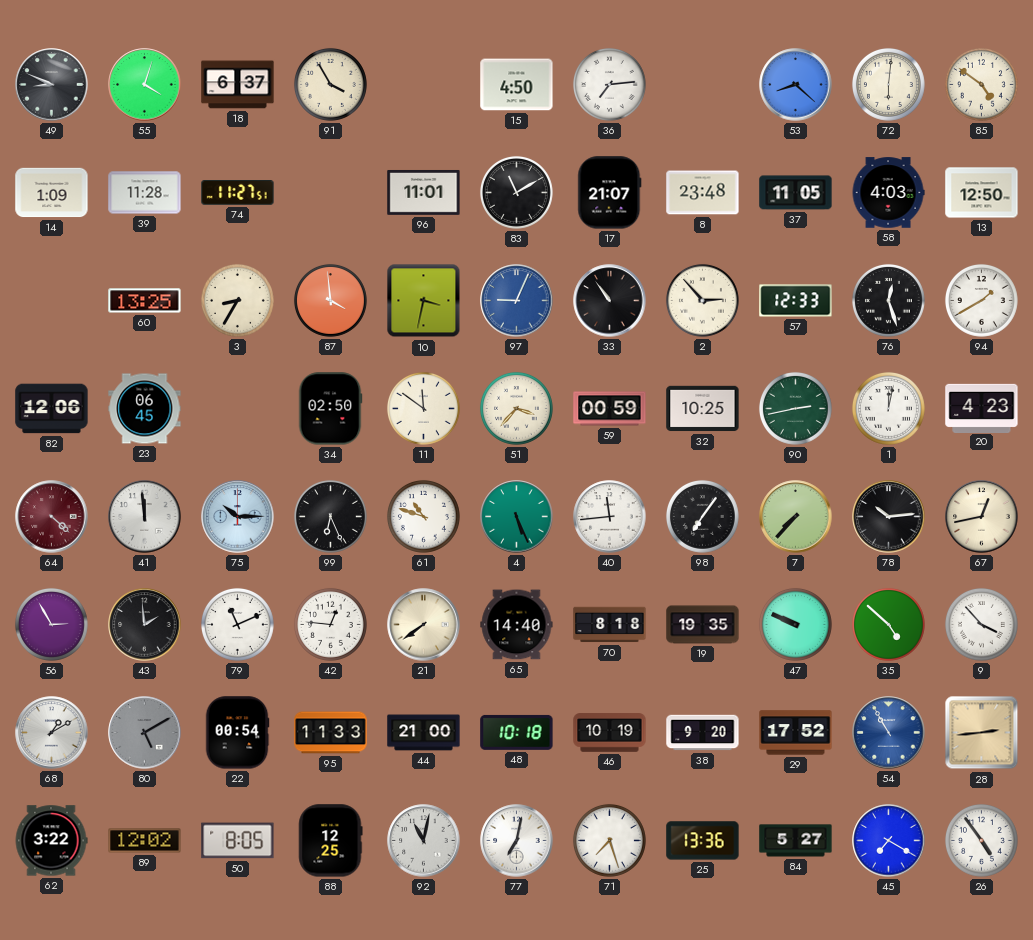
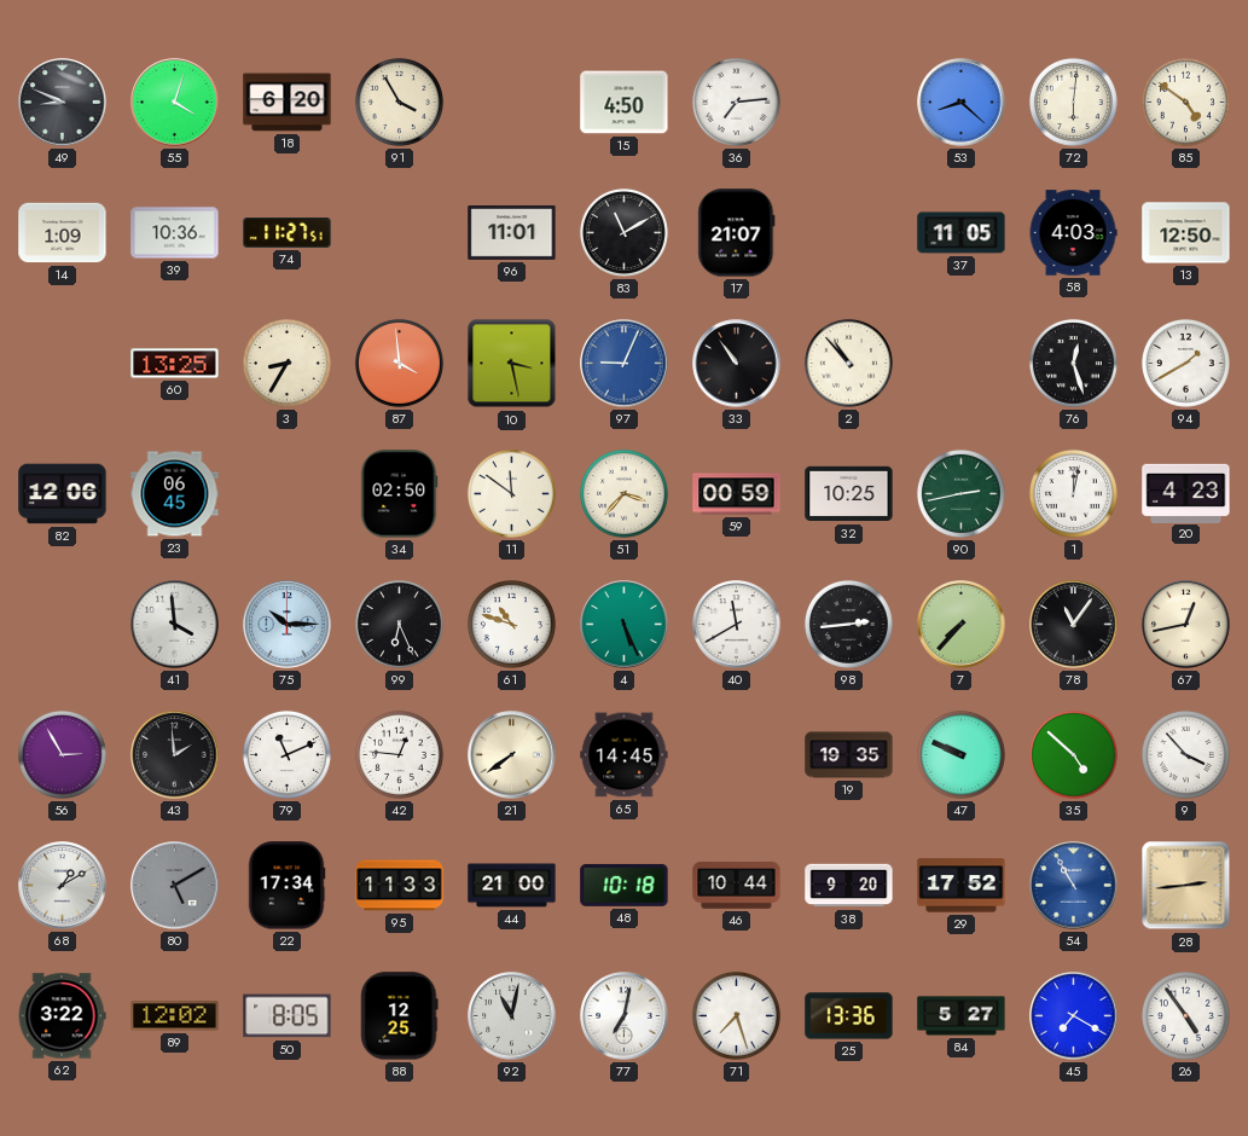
18: 6:37 -> 6:20
39: 11:28 -> 10:36
8: 23:48 -> none
10: 3:32 -> 3:28
2: 2:53 -> 10:53
57: 12:33 -> none
64: 4:22 -> none
41: 11:59 -> 3:59
40: 11:44 -> 11:40
98: 7:06 -> 2:44
78: 10:14 -> 11:06
65: 14:40 -> 14:45
70: 8:18 -> none
22: 00:54 -> 17:34
46: 10:19 -> 10:44
